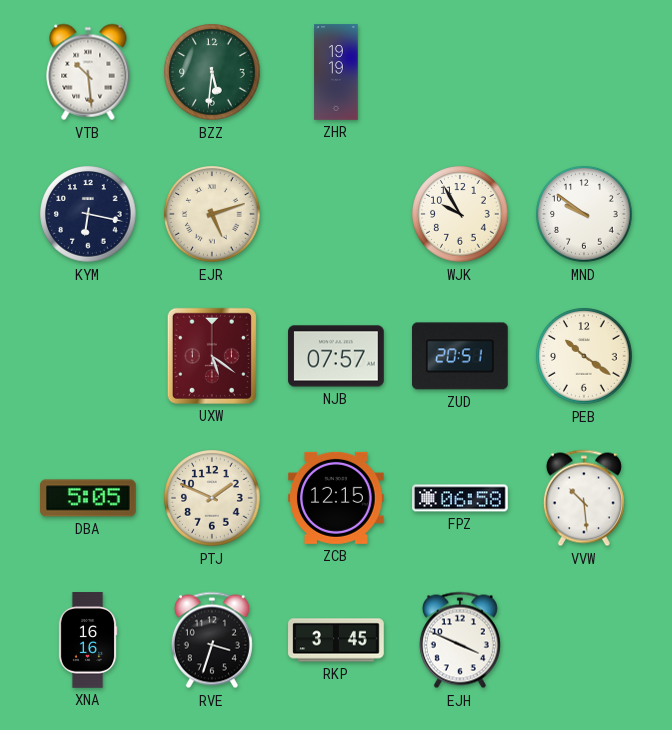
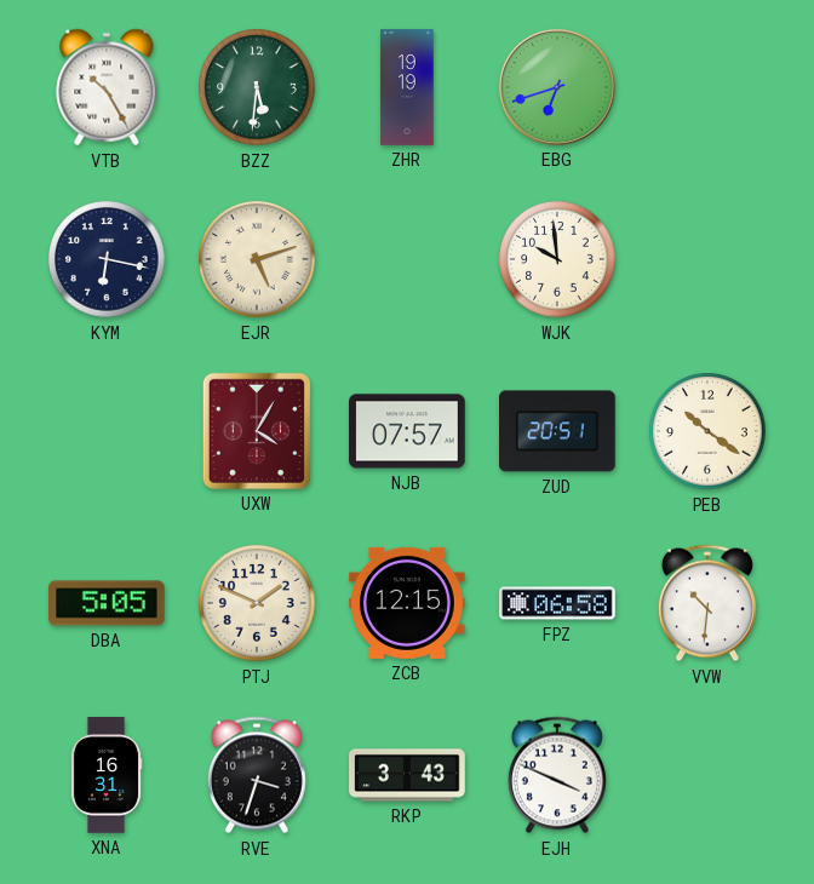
VTB: 10:29 -> 10:25
EBG: none -> 6:42
WJK: 9:55 -> 9:59
MND: 9:51 -> none
UXW: 5:21 -> 4:05
VVW: 10:29 -> 10:31
XNA: 16:16 -> 16:31
RKP: 3:45 -> 3:43
